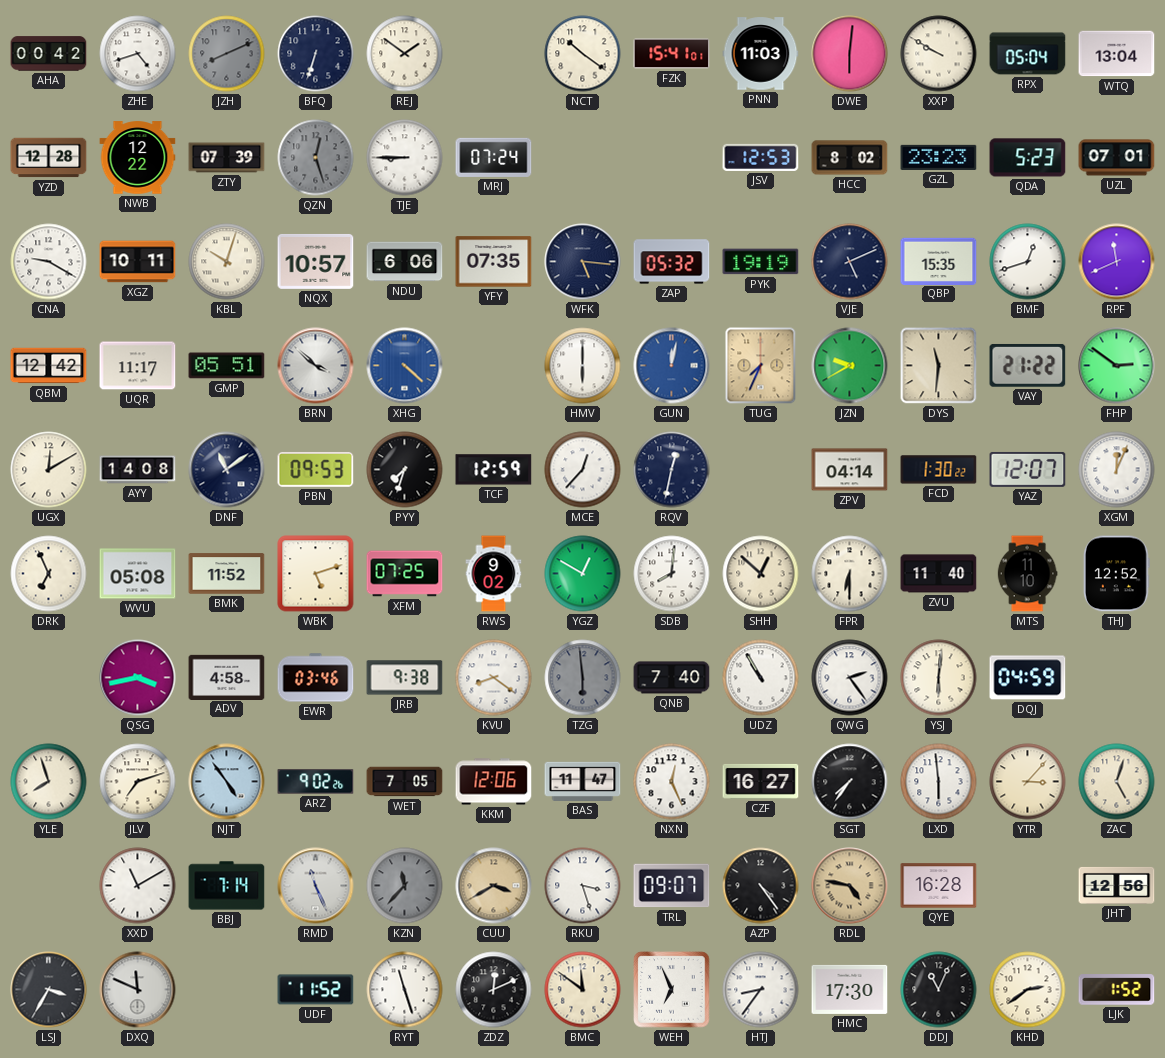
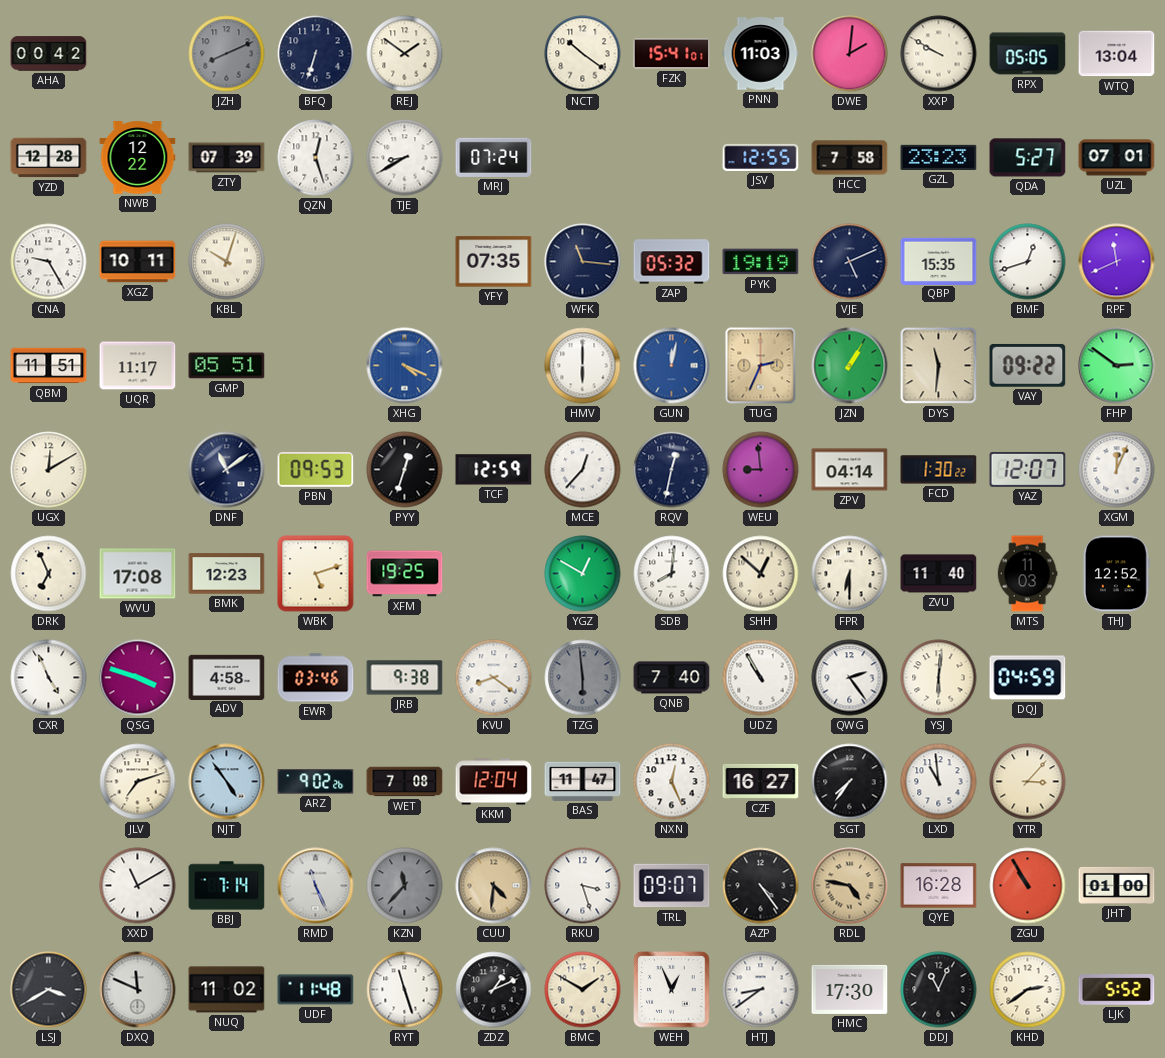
ZHE: 4:42 -> none
DWE: 6:01 -> 2:01
RPX: 05:04 -> 05:05
QZN dial: grey -> white
TJE: 8:45 -> 8:40
JSV: 12:53 -> 12:55
HCC: 8:02 -> 7:58
QDA: 5:23 -> 5:27
CNA: 9:20 -> 9:25
NQX: 10:57 -> none
NDU: 6:06 -> none
WFK: 5:16 -> 11:16
QBM: 12:42 -> 11:51
BRN: 3:52 -> none
XHG: 4:22 -> 4:19
TUG: 7:34 -> 2:34
JZN: 9:40 -> 1:05
VAY: 21:22 -> 09:22
AYY: 14:08 -> none
PYY: 7:33 -> 12:33
WEU: none -> 8:59
WVU: 05:08 -> 17:08
BMK: 11:52 -> 12:23
XFM: 07:25 -> 19:25
RWS: 9:02 -> none
MTS: 11:10 -> 11:03
CXR: none -> 4:56
QSG: 3:43 -> 3:48
YLE: 7:57 -> none
WET: 7:05 -> 7:08
KKM: 12:06 -> 12:04
LXD: 5:59 -> 10:59
ZAC: 5:03 -> none
CUU: 3:40 -> 4:31
ZGU: none -> 10:55
JHT: 12:56 -> 01:00
LSJ: 3:35 -> 3:40
NUQ: none -> 11:02
UDF: 11:52 -> 11:48
ZDZ: 12:11 -> 1:11
BMC: 11:51 -> 1:50
WEH: 6:56 -> 12:56
HTJ: 8:36 -> 8:39
LJK: 1:52 -> 5:52
